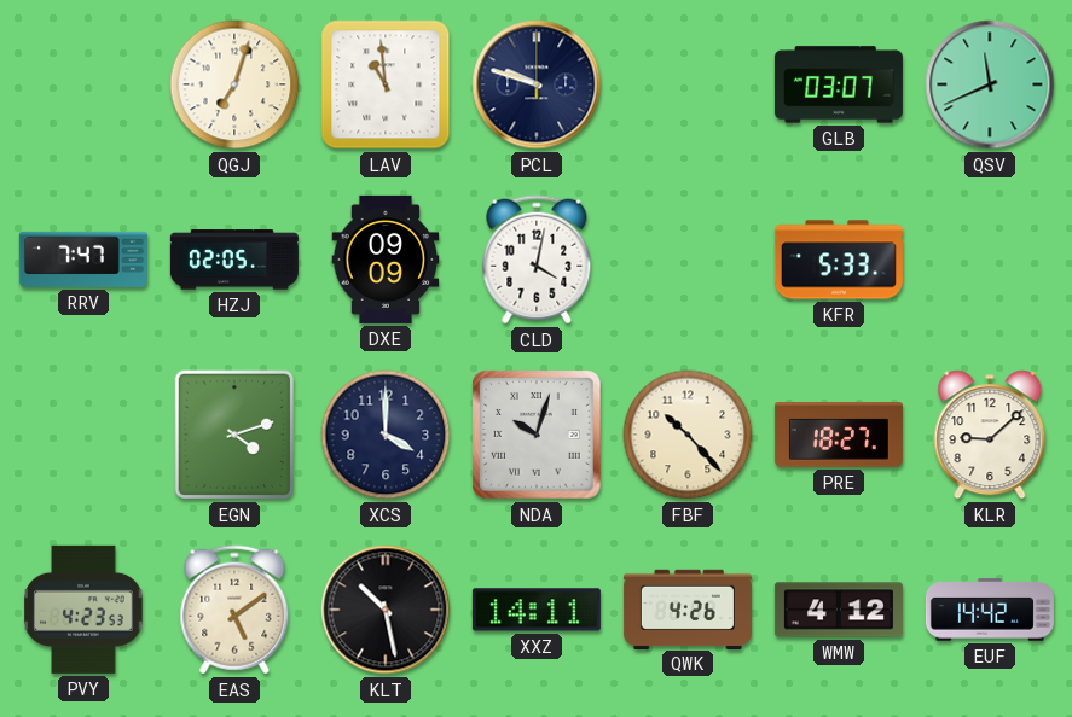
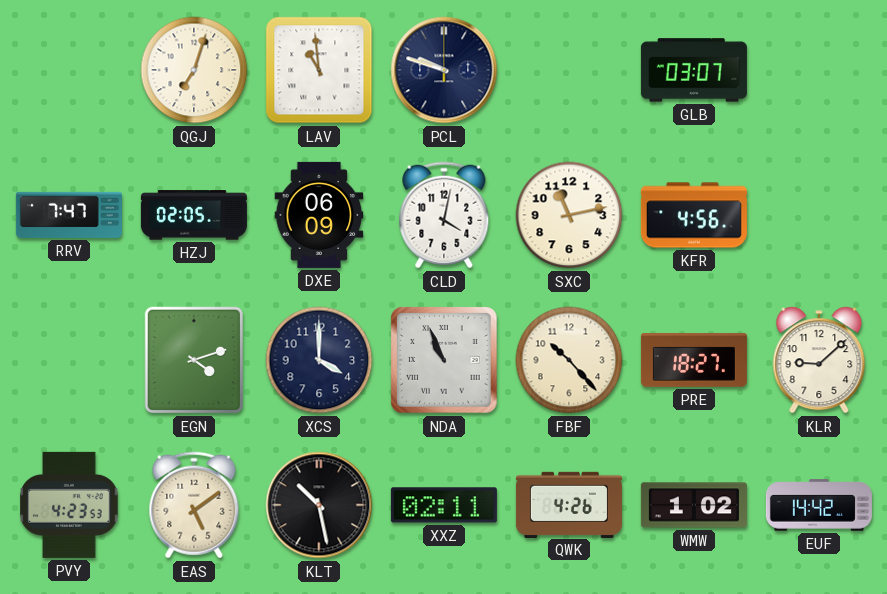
QSV: 11:41 -> none
DXE: 09:09 -> 06:09
SXC: none -> 11:13
KFR: 5:33 -> 4:56
NDA: 10:03 -> 10:56
XXZ: 14:11 -> 02:11
WMW: 4:12 -> 1:02
